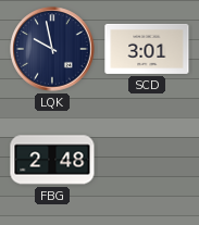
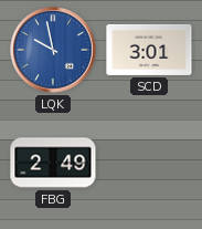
LQK dial: navy -> blue
FBG: 2:48 -> 2:49
